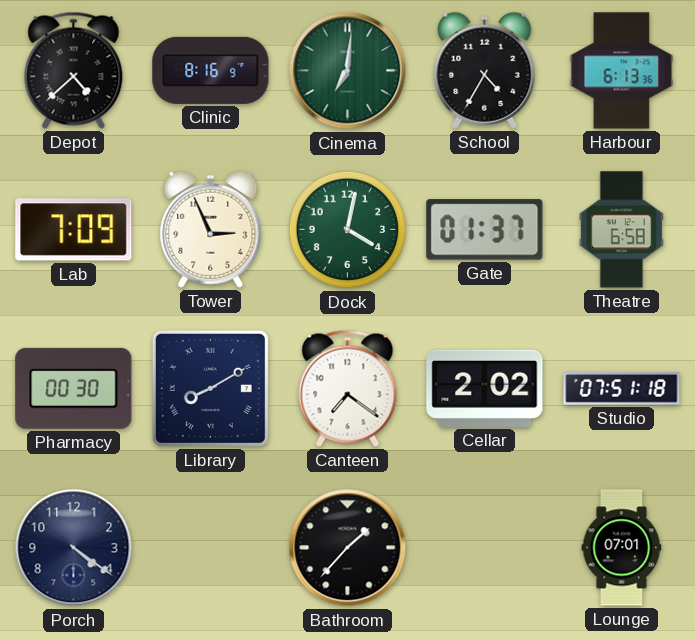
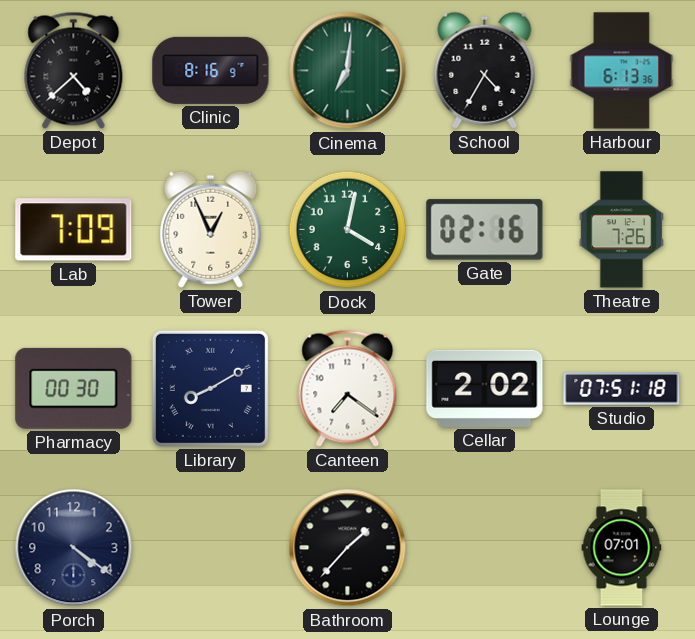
Tower: 2:56 -> 12:56
Gate: 01:37 -> 02:16
Theatre: 6:58 -> 7:26
